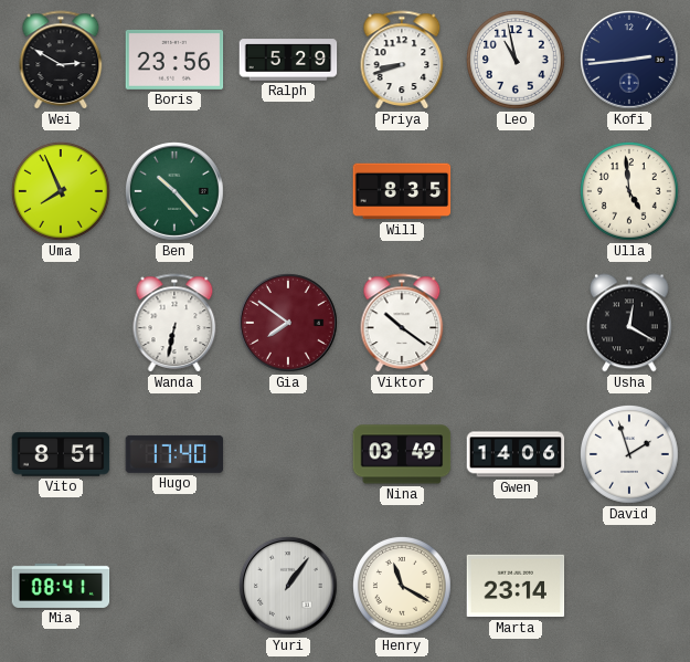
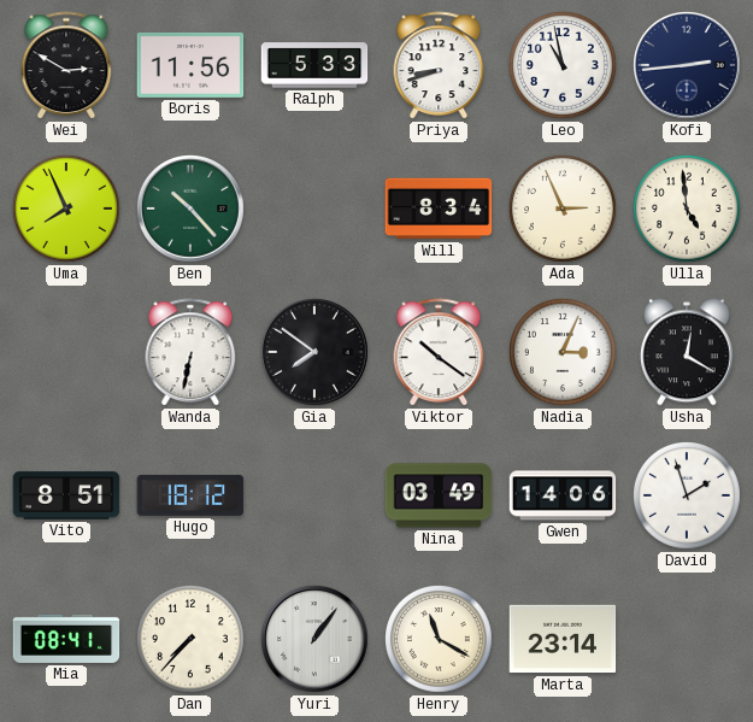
Boris: 23:56 -> 11:56
Ralph: 5:29 -> 5:33
Will: 8:35 -> 8:34
Ada: none -> 2:56
Gia dial: burgundy -> black
Nadia: none -> 3:04
Hugo: 17:40 -> 18:12
Dan: none -> 7:37
